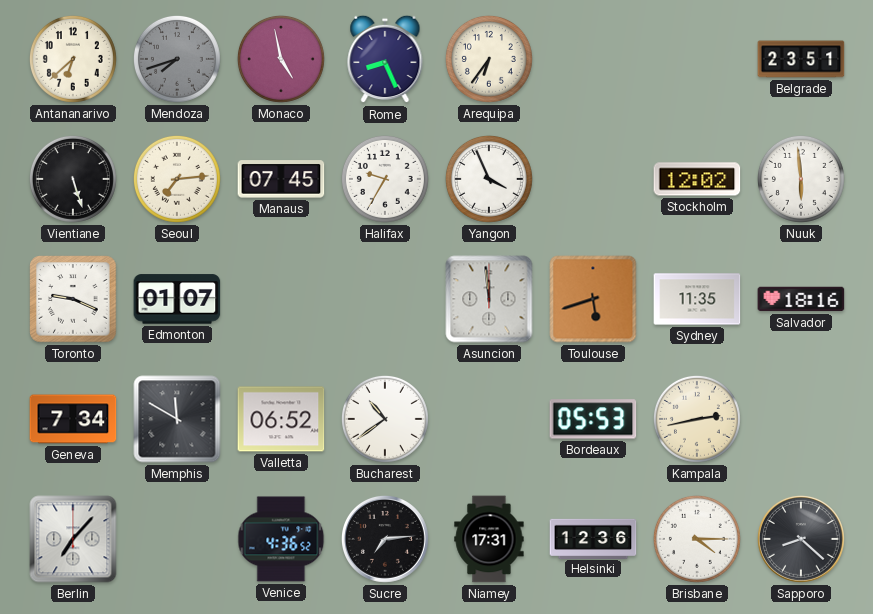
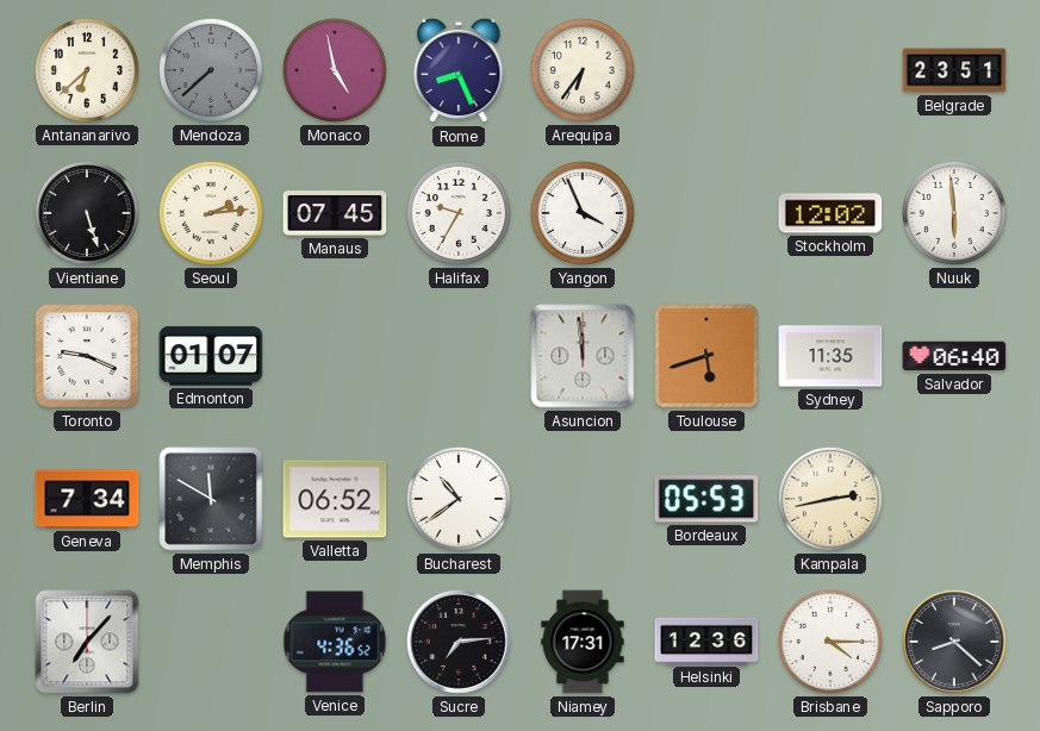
Mendoza: 7:42 -> 7:38
Seoul: 7:14 -> 2:14
Salvador: 18:16 -> 06:40
